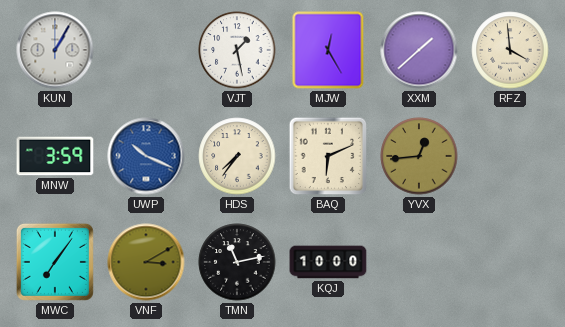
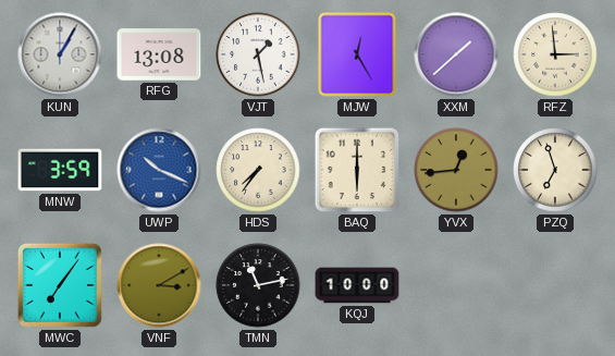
RFG: none -> 13:08
RFZ: 3:59 -> 2:59
BAQ: 6:11 -> 6:00
PZQ: none -> 6:57
